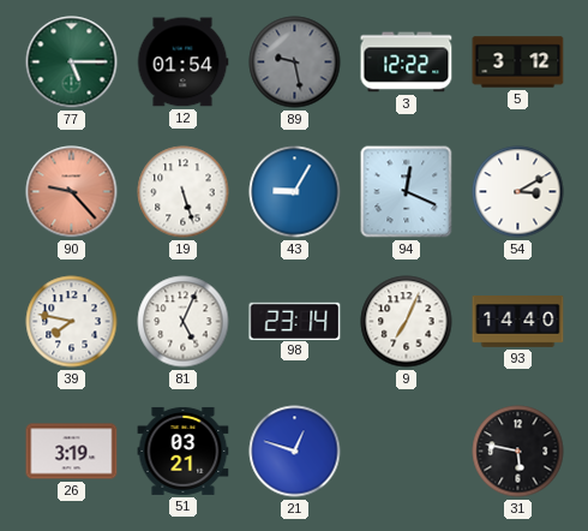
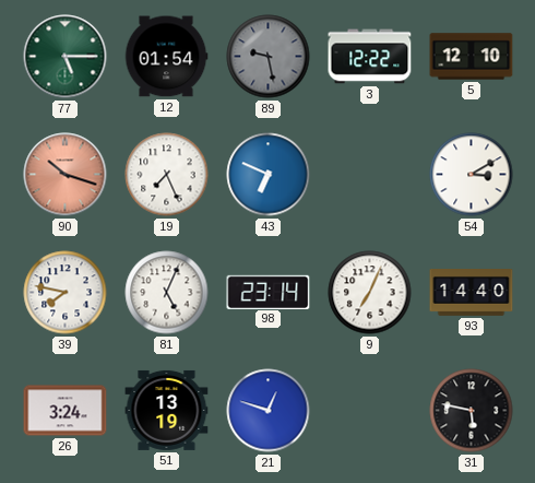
5: 3:12 -> 12:10
90: 9:23 -> 10:18
19: 5:27 -> 7:26
43: 9:05 -> 6:49
94: 12:19 -> none
26: 3:19 -> 3:24
51: 03:21 -> 13:19
